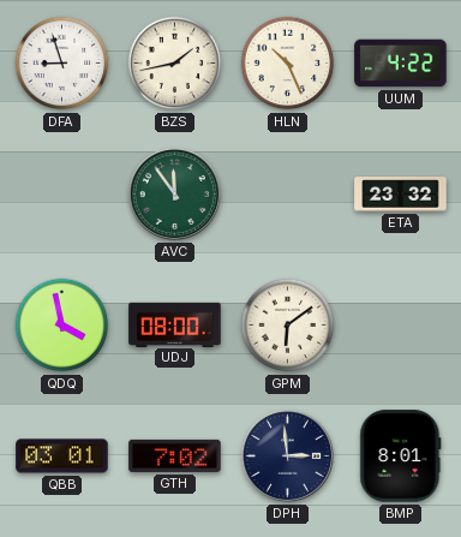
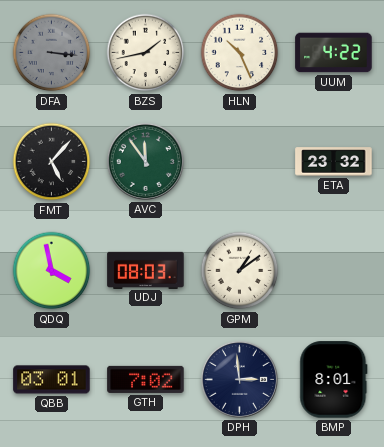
DFA: 8:57 -> 3:16
DFA dial: white -> grey
FMT: none -> 5:07
UDJ: 08:00 -> 08:03
GPM: 6:09 -> 1:09
